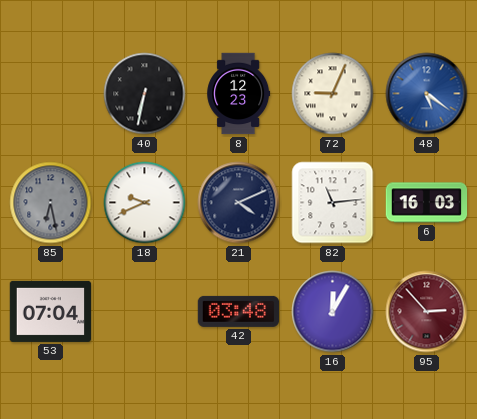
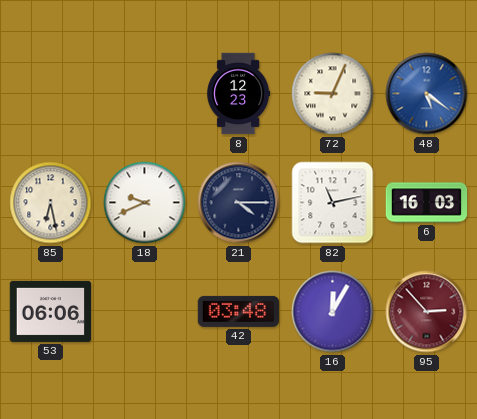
40: 6:32 -> none
85 dial: grey -> cream
21: 4:11 -> 4:15
82: 11:14 -> 11:13
53: 07:04 -> 06:06
